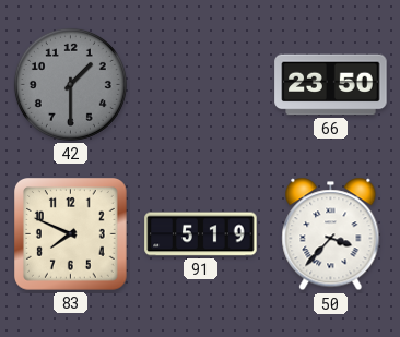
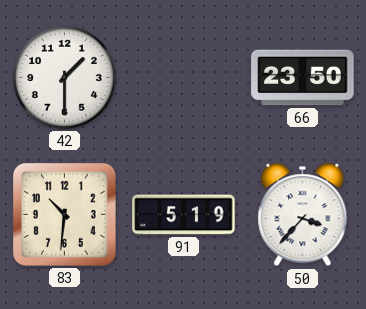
42 dial: grey -> white
83: 7:49 -> 10:31
